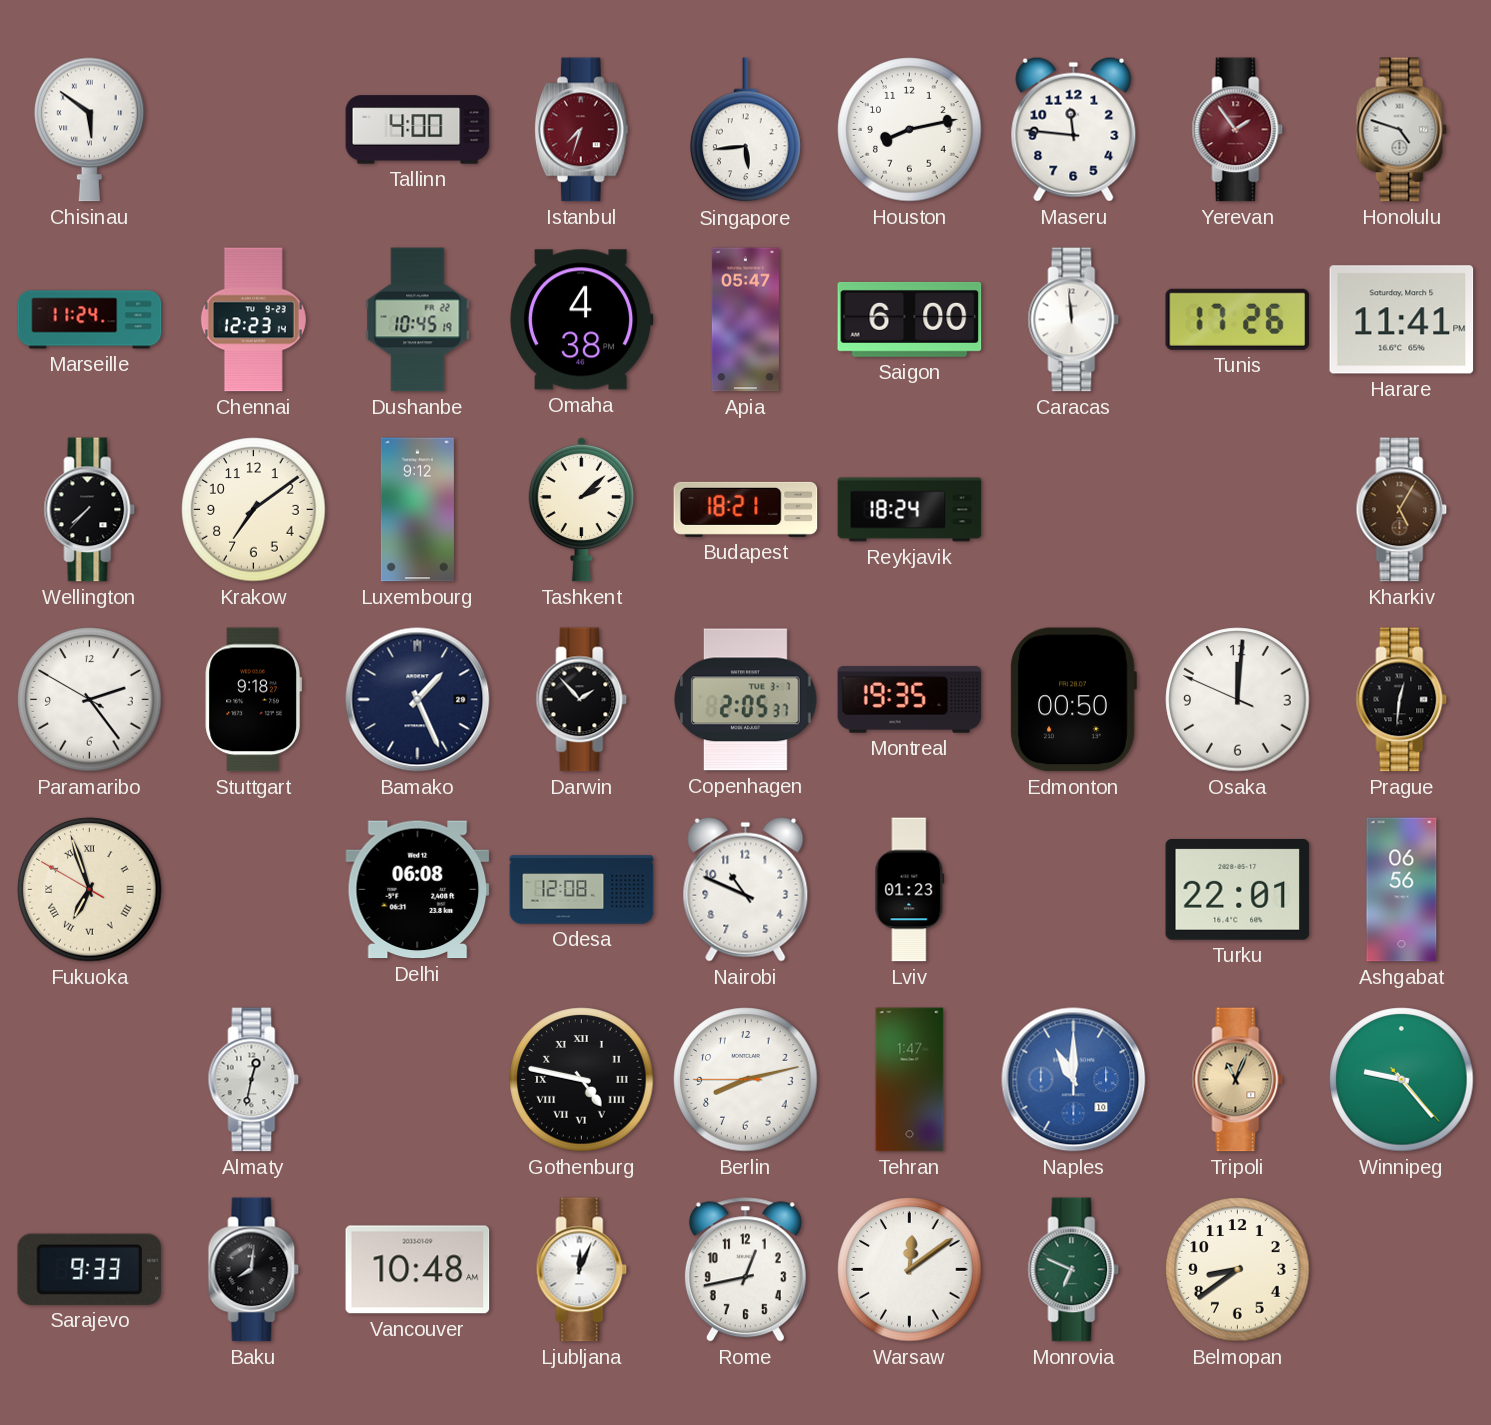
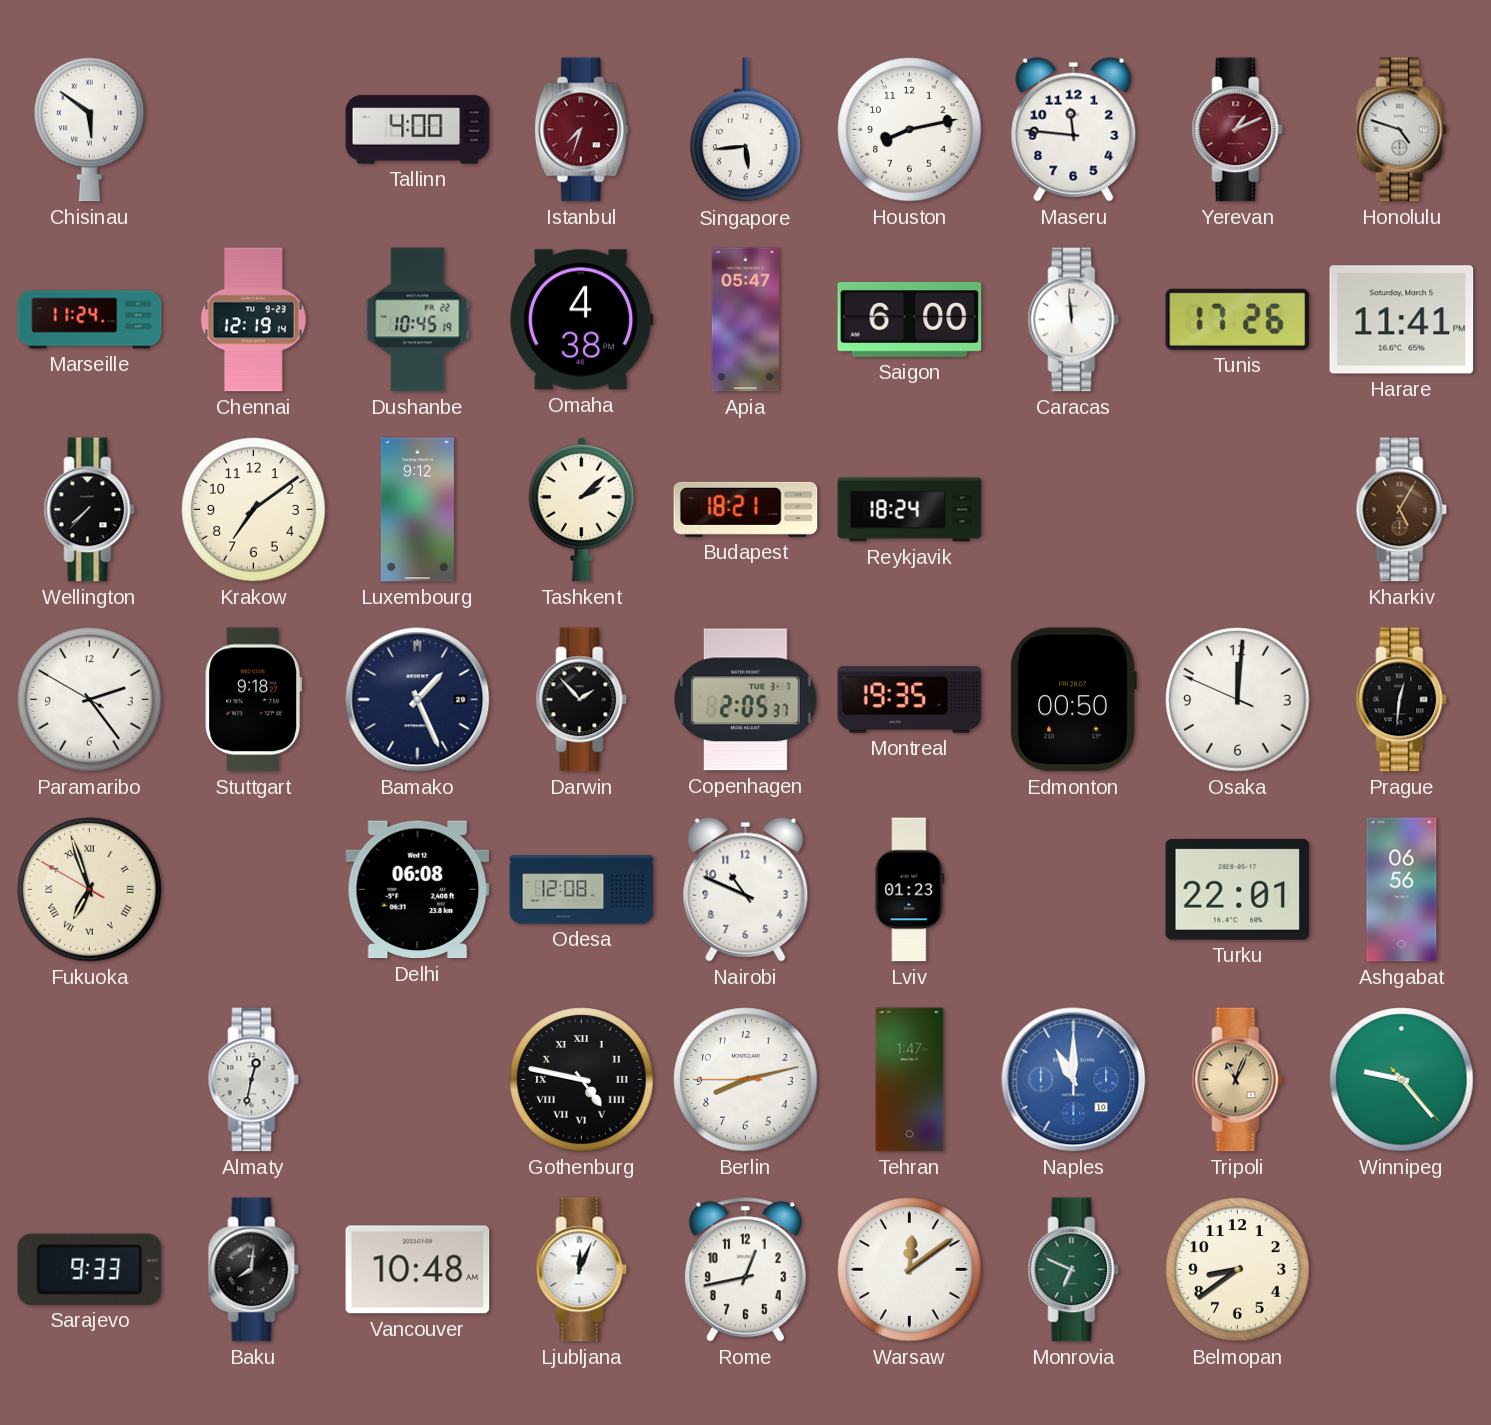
Yerevan: 1:54 -> 1:11
Chennai: 12:23 -> 12:19
